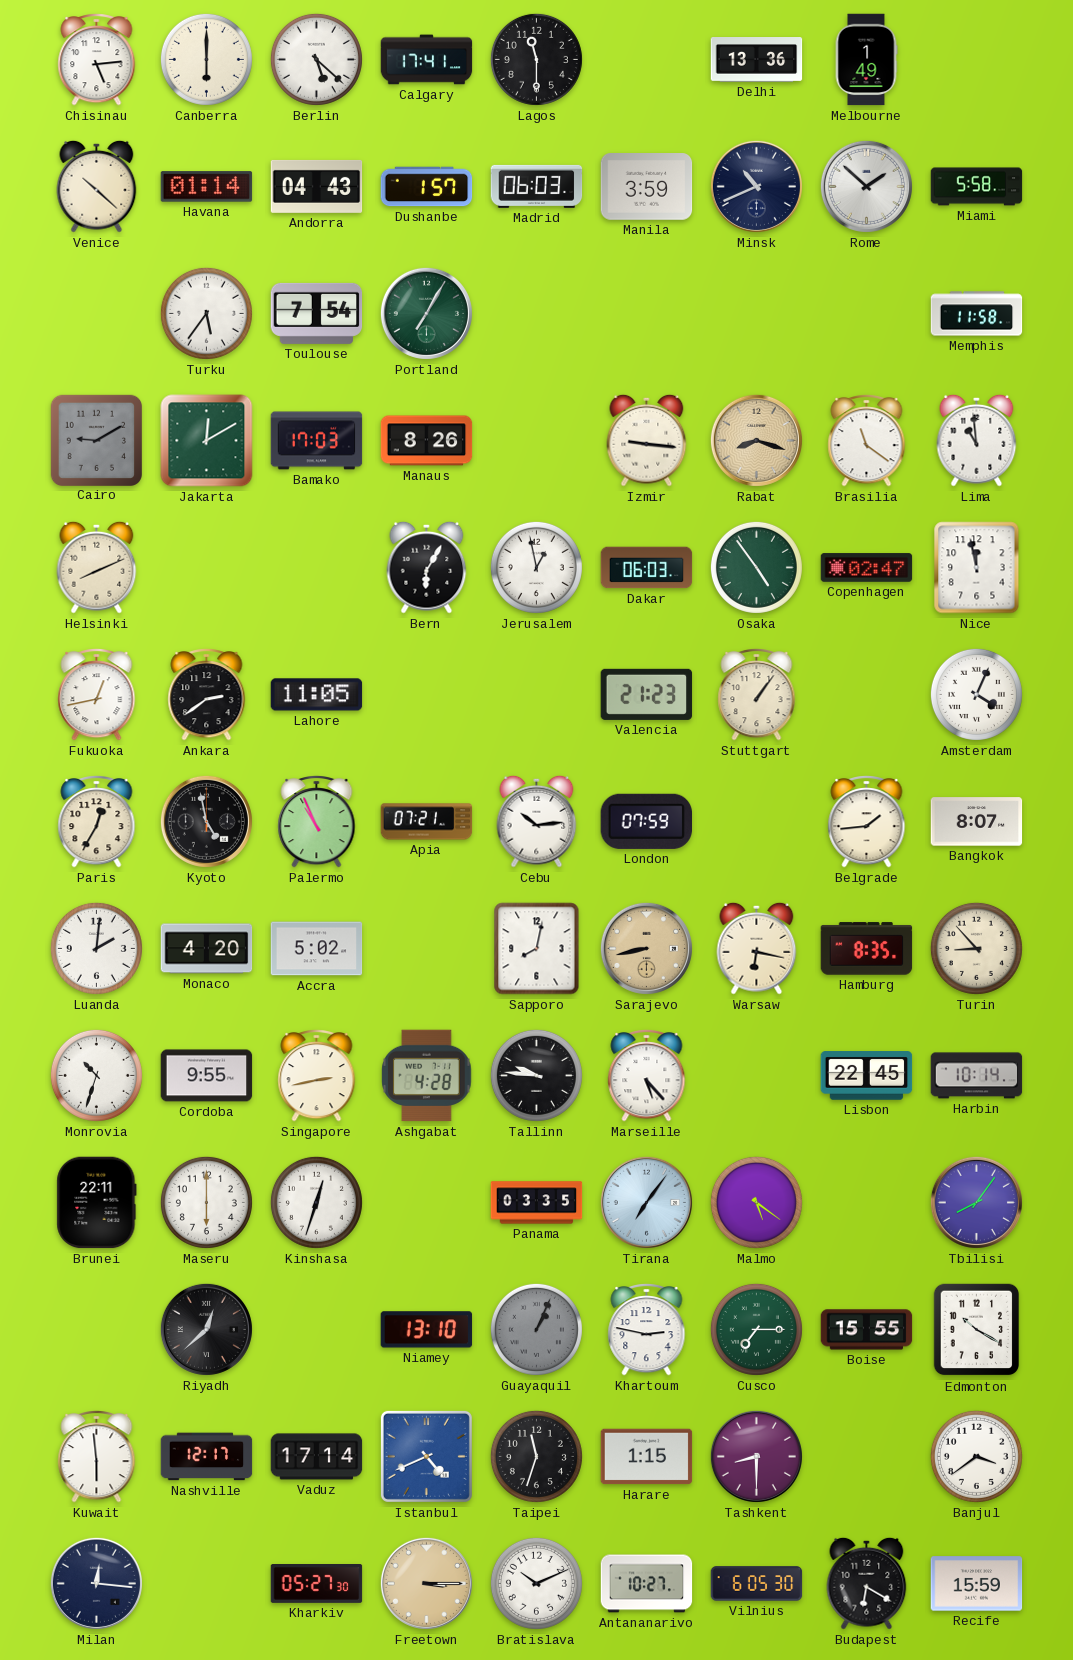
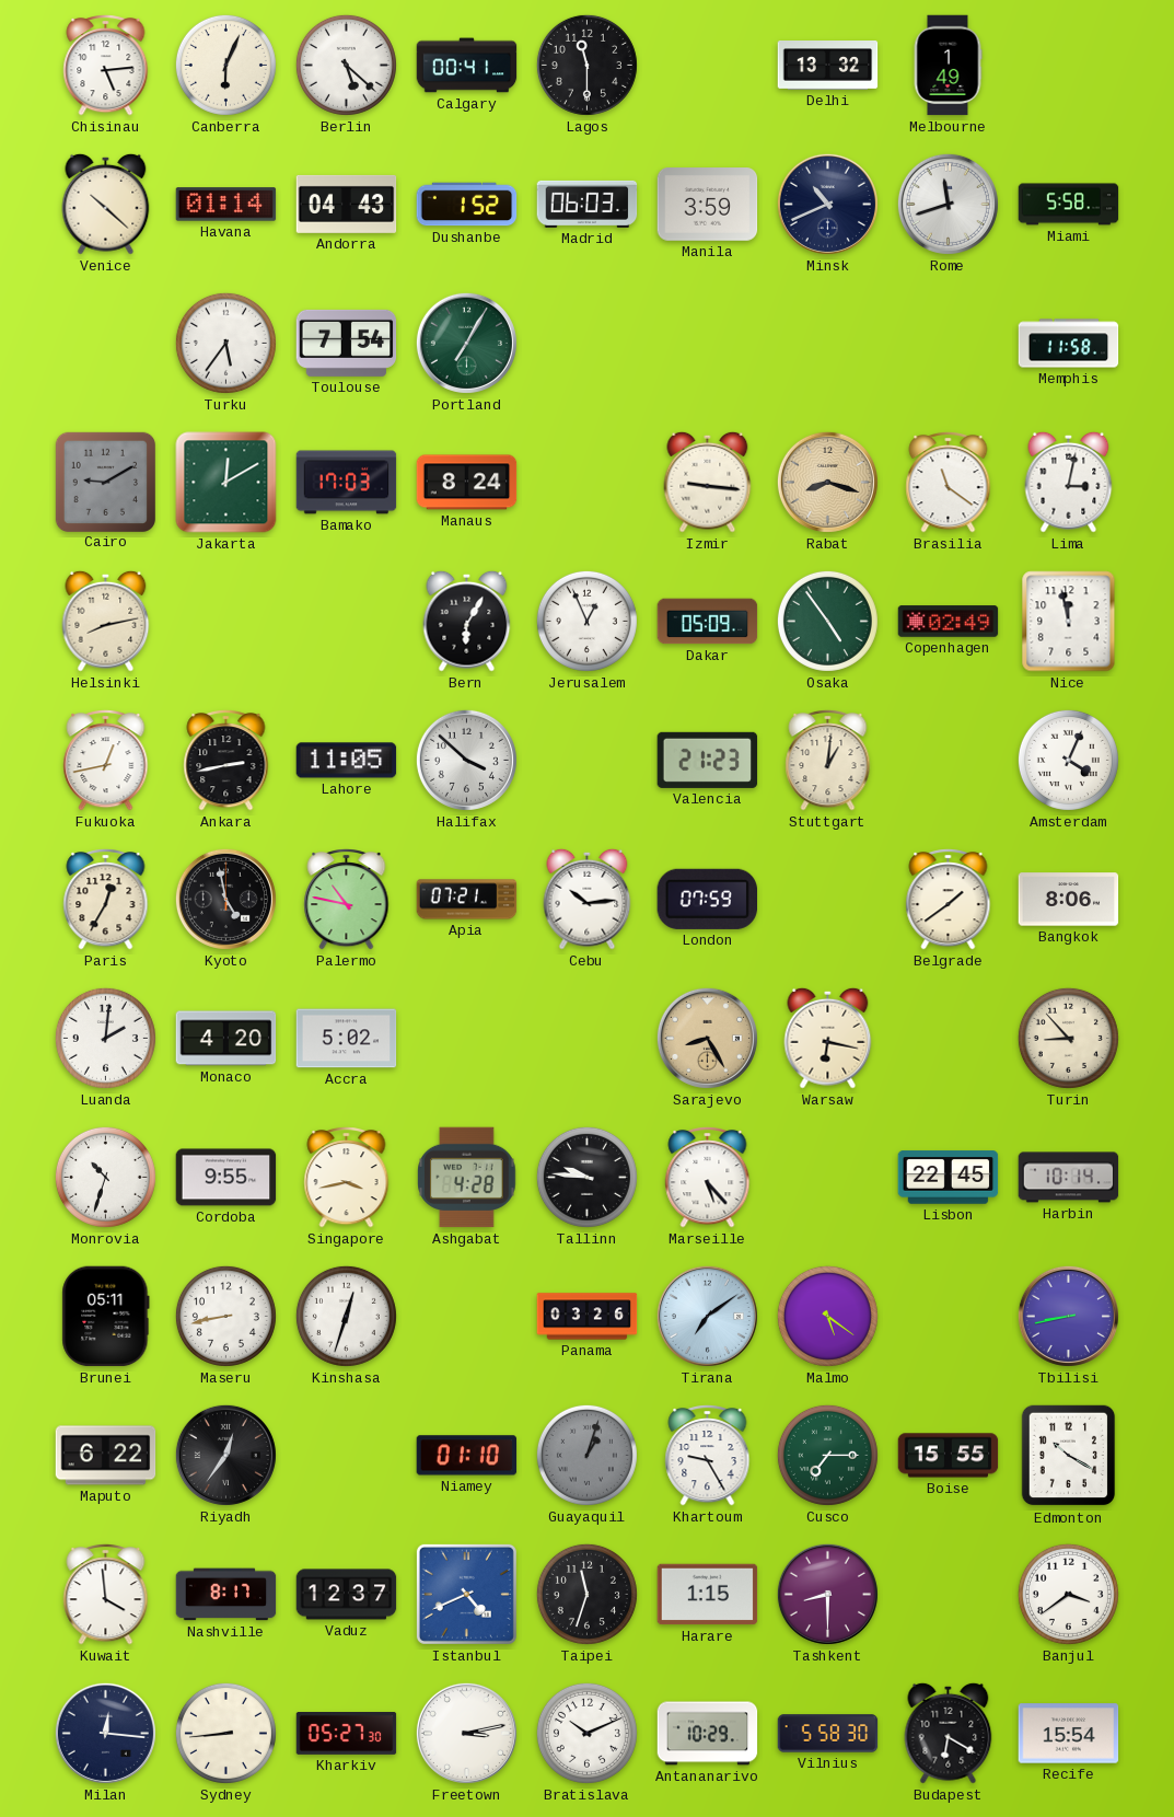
Canberra: 6:00 -> 6:04
Calgary: 17:41 -> 00:41
Delhi: 13:36 -> 13:32
Dushanbe: 1:57 -> 1:52
Rome: 1:52 -> 11:42
Manaus: 8:26 -> 8:24
Lima: 10:59 -> 3:02
Helsinki: 8:11 -> 8:13
Jerusalem: 12:58 -> 12:56
Dakar: 06:03 -> 05:09
Copenhagen: 02:47 -> 02:49
Ankara: 2:39 -> 2:43
Halifax: none -> 3:52
Stuttgart: 1:06 -> 1:01
Palermo: 10:56 -> 10:47
Belgrade: 1:44 -> 1:39
Bangkok: 8:07 -> 8:06
Sapporo: 8:02 -> none
Sarajevo: 8:43 -> 8:25
Hamburg: 8:35 -> none
Singapore: 2:43 -> 3:43
Brunei: 22:11 -> 05:11
Maseru: 6:00 -> 8:43
Panama: 03:35 -> 03:26
Tirana: 7:06 -> 7:09
Tbilisi: 8:06 -> 8:43
Maputo: none -> 6:22
Riyadh: 12:38 -> 12:36
Niamey: 13:10 -> 01:10
Guayaquil: 1:04 -> 1:03
Khartoum: 2:47 -> 9:25
Kuwait: 5:59 -> 3:59
Nashville: 12:17 -> 8:17
Vaduz: 17:14 -> 12:37
Sydney: none -> 8:44
Freetown: 3:15 -> 3:13
Freetown dial: champagne -> white
Antananarivo: 10:27 -> 10:29
Vilnius: 6:05 -> 5:58
Recife: 15:59 -> 15:54
